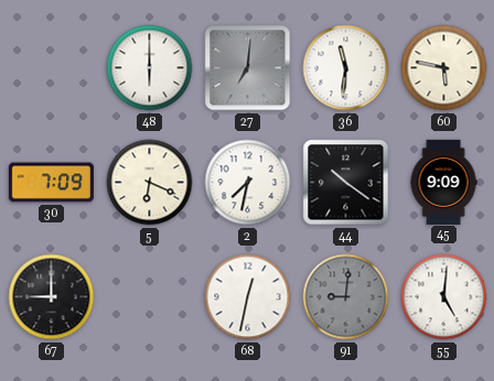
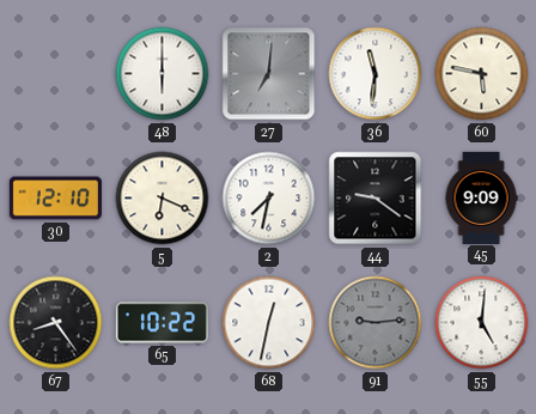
30: 7:09 -> 12:10
44: 10:21 -> 9:21
67: 9:00 -> 8:24
65: none -> 10:22
91: 9:01 -> 9:14
